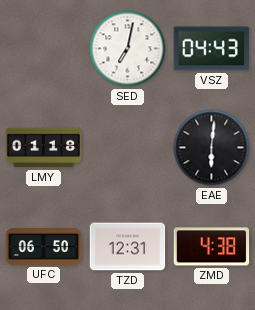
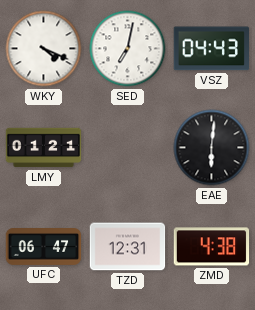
WKY: none -> 4:19
LMY: 01:18 -> 01:21
UFC: 06:50 -> 06:47
